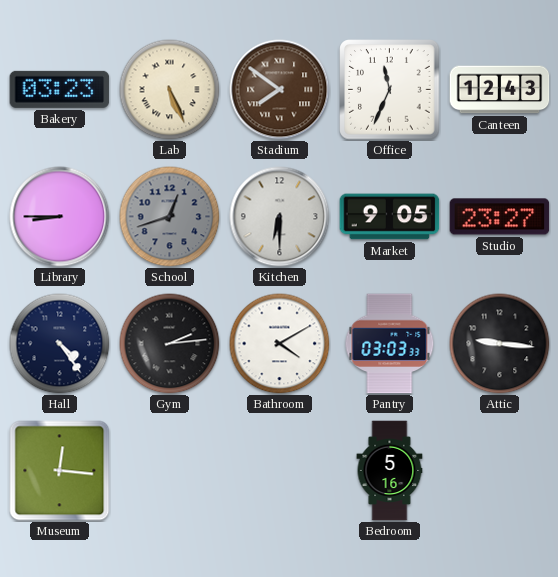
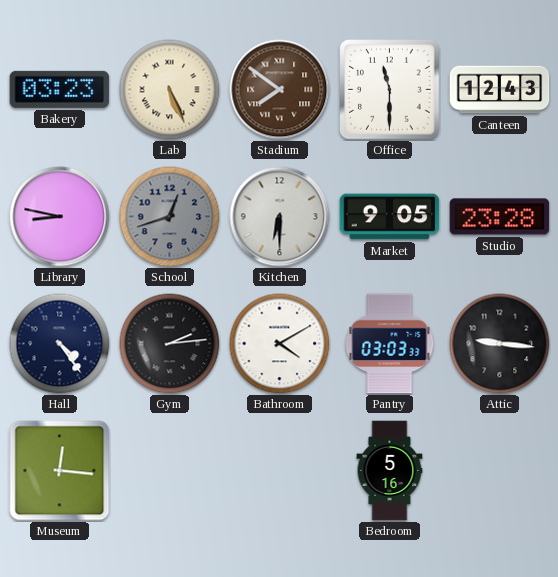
Office: 11:34 -> 11:30
Library: 8:45 -> 8:47
Studio: 23:27 -> 23:28
